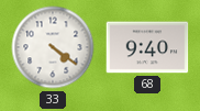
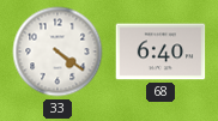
68: 9:40 -> 6:40
